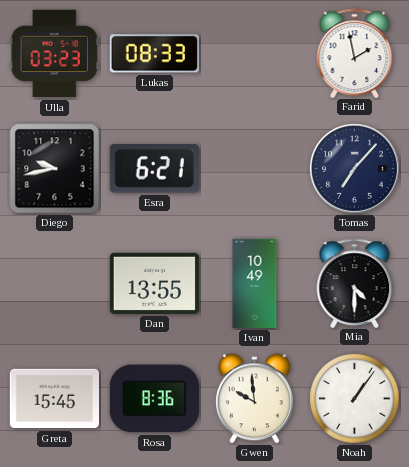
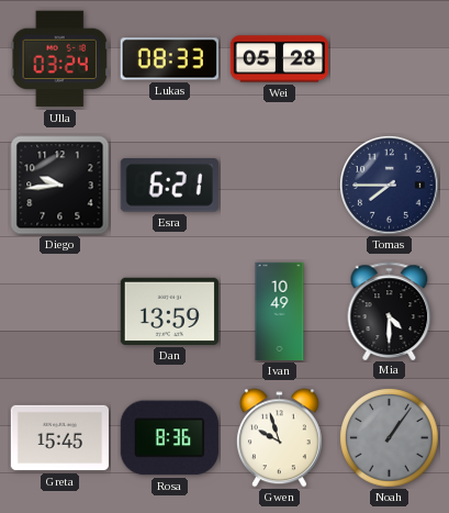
Ulla: 03:23 -> 03:24
Wei: none -> 05:28
Farid: 1:58 -> none
Diego: 9:43 -> 9:44
Tomas: 7:07 -> 7:45
Dan: 13:55 -> 13:59
Gwen: 9:59 -> 9:57
Noah dial: white -> grey
